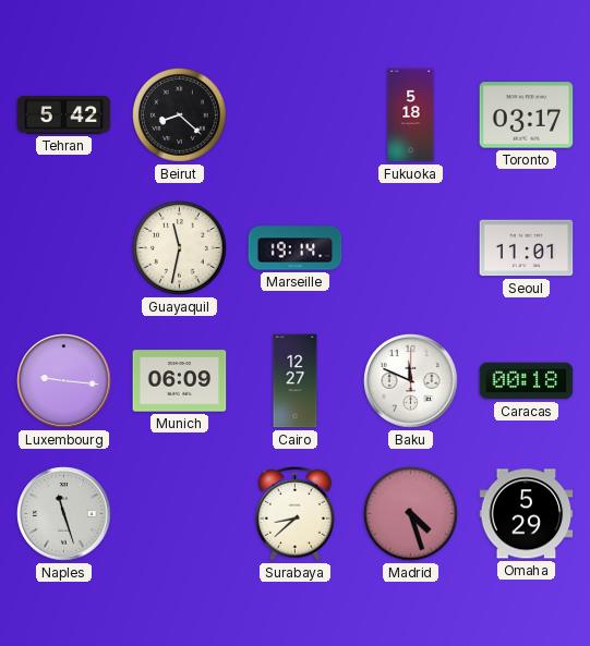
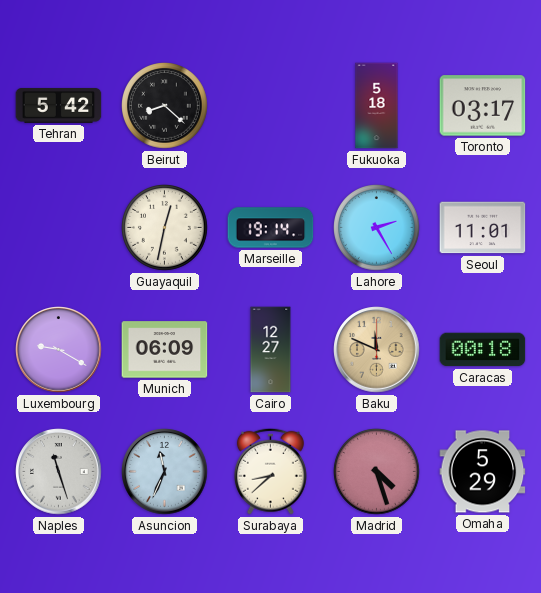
Guayaquil: 11:32 -> 12:32
Lahore: none -> 2:25
Luxembourg: 9:16 -> 9:20
Baku dial: white -> champagne
Asuncion: none -> 11:34
